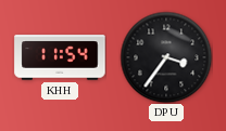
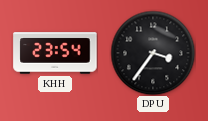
KHH: 11:54 -> 23:54
